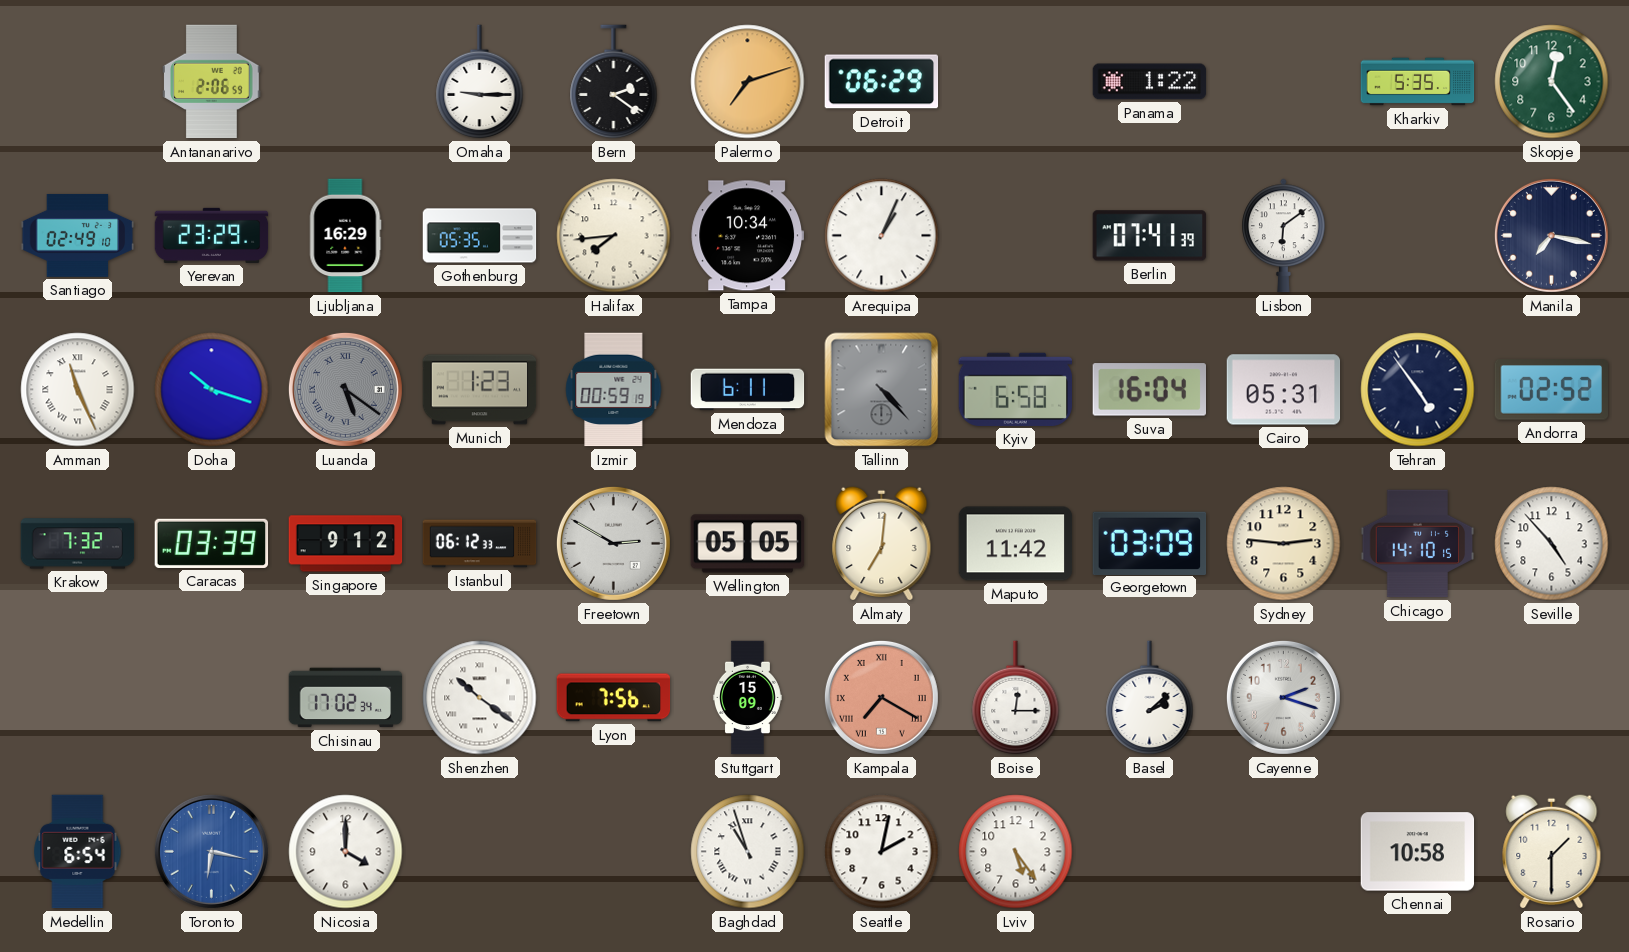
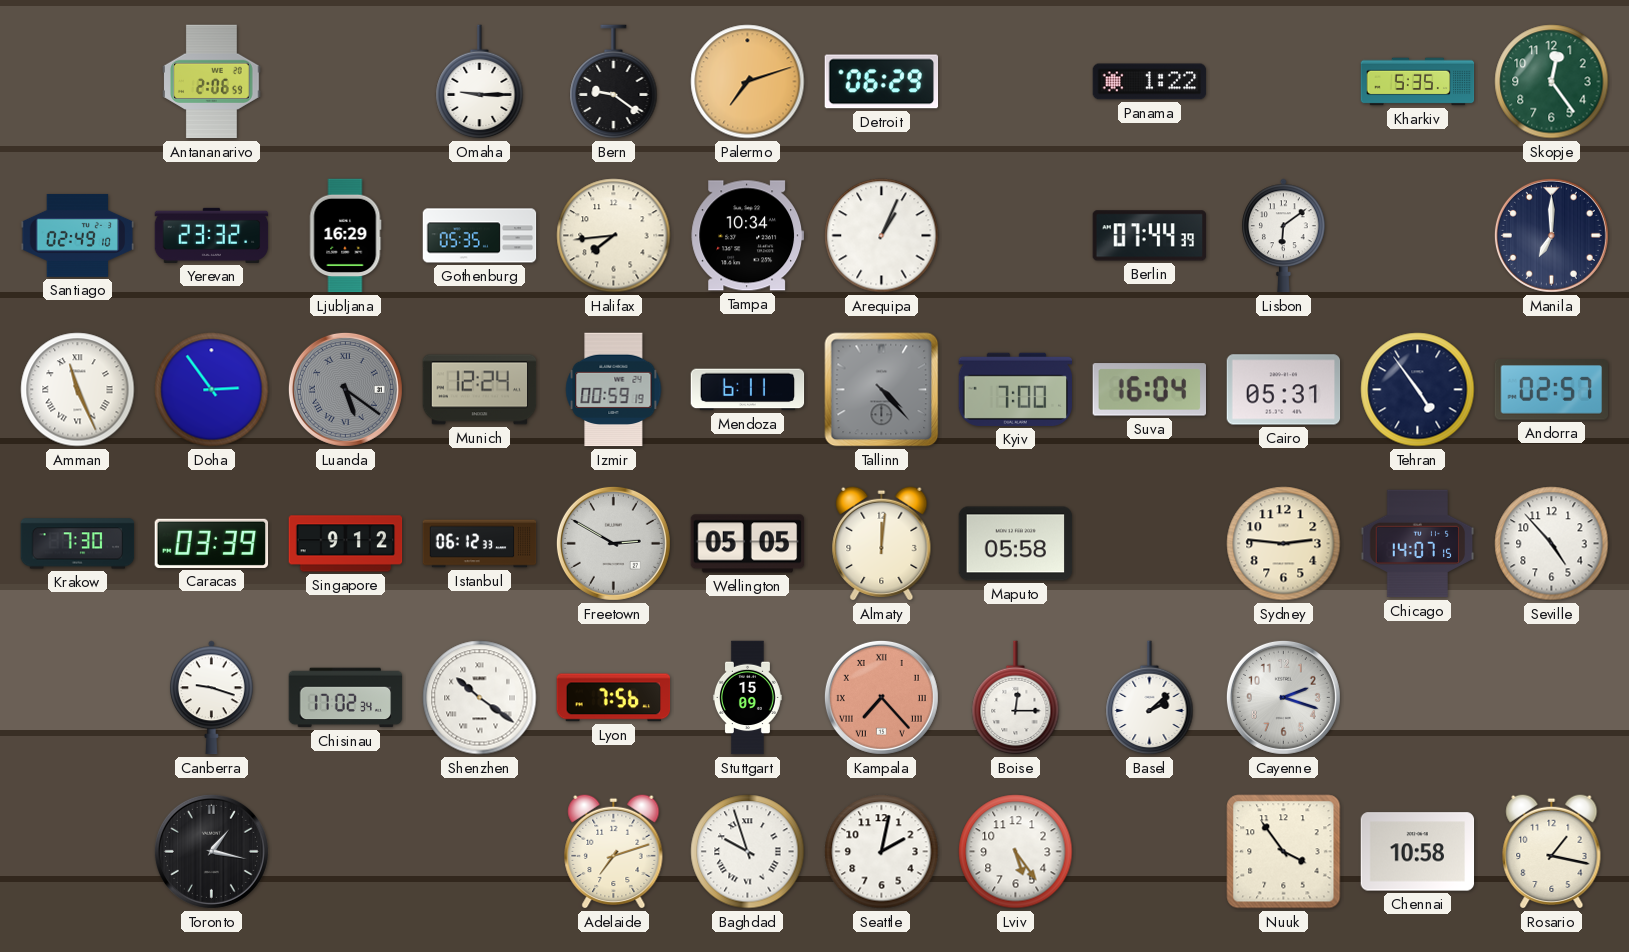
Bern: 2:21 -> 9:21
Yerevan: 23:29 -> 23:32
Berlin: 07:41 -> 07:44
Manila: 7:17 -> 7:00
Doha: 10:18 -> 2:54
Munich: 1:23 -> 12:24
Kyiv: 6:58 -> 7:00
Andorra: 02:52 -> 02:57
Krakow: 7:32 -> 7:30
Almaty: 7:01 -> 12:01
Maputo: 11:42 -> 05:58
Georgetown: 03:09 -> none
Chicago: 14:10 -> 14:07
Canberra: none -> 9:18
Kampala: 7:20 -> 7:23
Medellin: 6:54 -> none
Toronto: 6:17 -> 1:17
Toronto dial: blue -> black
Nicosia: 4:00 -> none
Adelaide: none -> 7:12
Baghdad: 10:57 -> 9:57
Nuuk: none -> 3:54
Rosario: 1:30 -> 1:17
